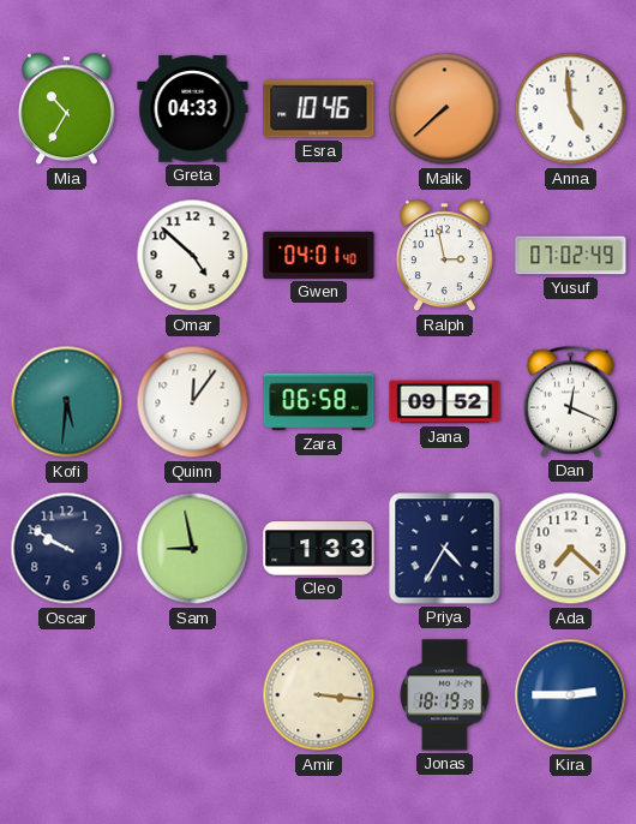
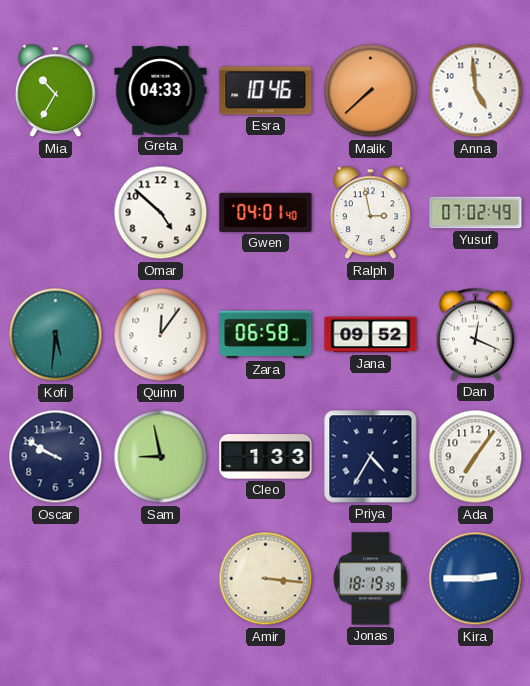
Ada: 7:22 -> 7:06
